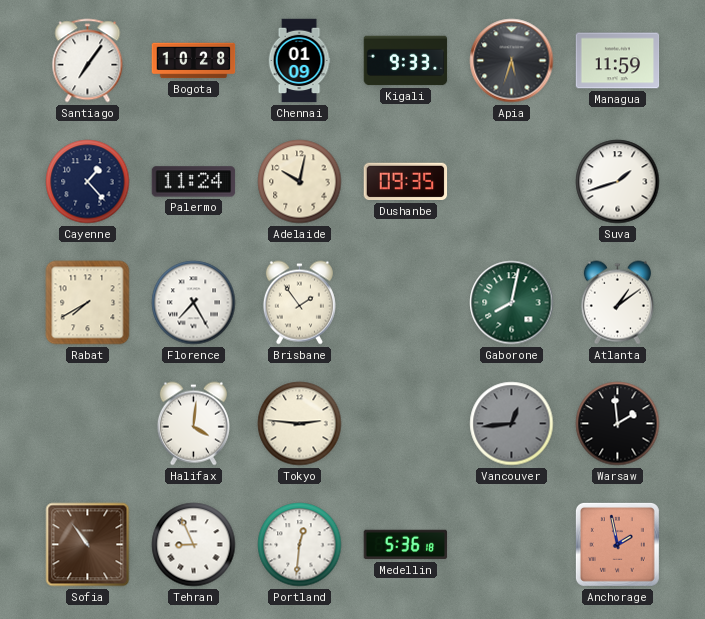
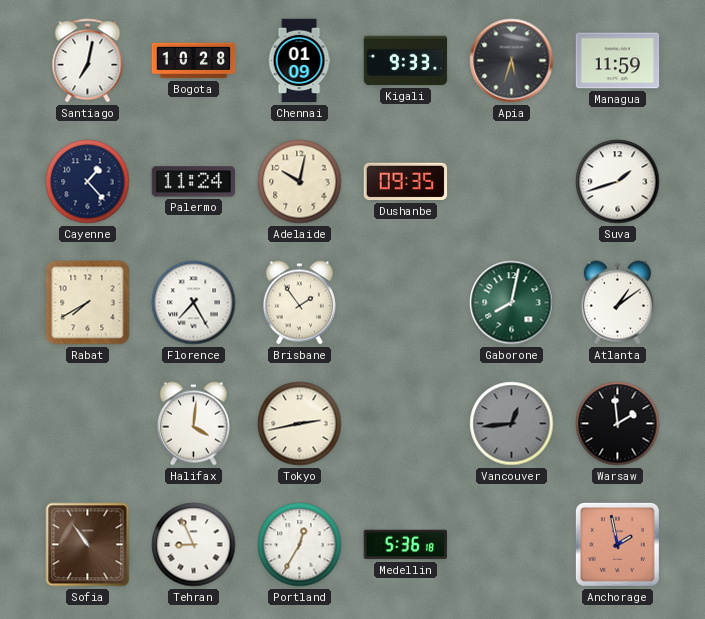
Santiago: 7:06 -> 7:02
Tokyo: 2:46 -> 2:43
Portland: 12:31 -> 12:35
